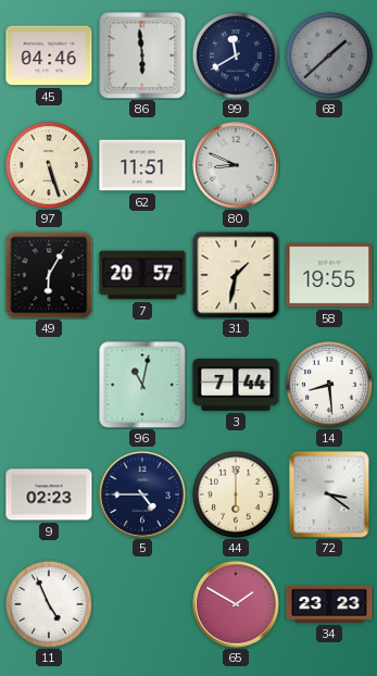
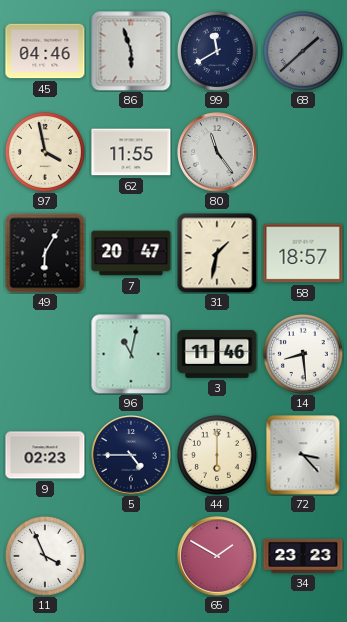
86: 5:59 -> 5:57
97: 5:27 -> 3:58
62: 11:51 -> 11:55
80: 8:49 -> 11:24
7: 20:57 -> 20:47
58: 19:55 -> 18:57
3: 7:44 -> 11:46
72: 3:21 -> 3:23
11: 4:56 -> 3:56
